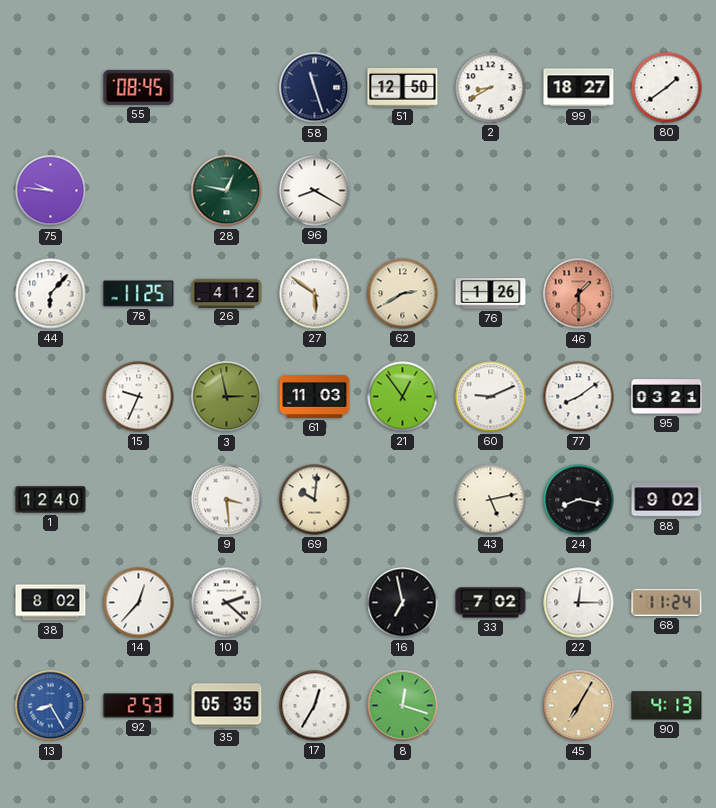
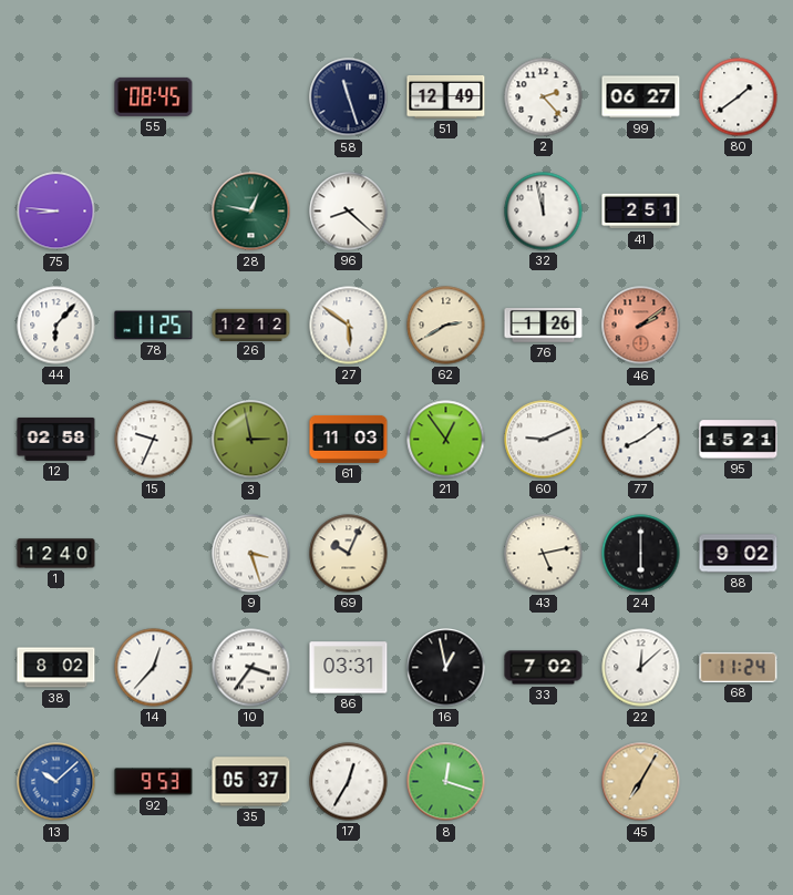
51: 12:50 -> 12:49
2: 8:40 -> 2:23
99: 18:27 -> 06:27
75: 9:46 -> 8:46
96: 8:20 -> 8:22
32: none -> 11:58
41: none -> 2:51
26: 4:12 -> 12:12
46: 1:30 -> 2:09
12: none -> 02:58
95: 03:21 -> 15:21
9: 3:29 -> 3:27
69: 10:01 -> 10:04
24: 8:17 -> 6:00
10: 2:22 -> 3:36
86: none -> 03:31
16: 6:58 -> 12:58
22: 12:15 -> 12:08
13: 8:25 -> 10:08
92: 2:53 -> 9:53
35: 05:35 -> 05:37
90: 4:13 -> none
